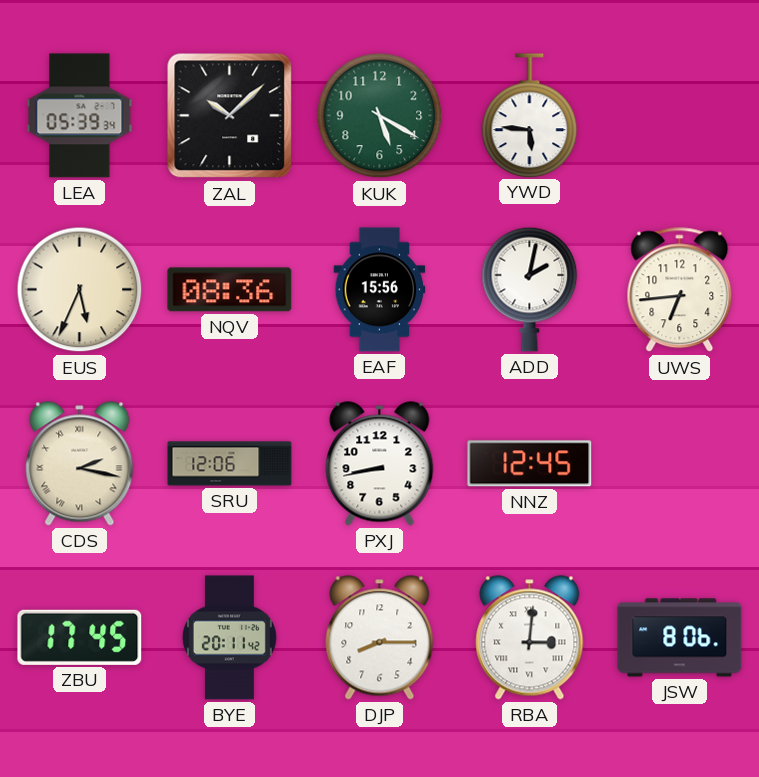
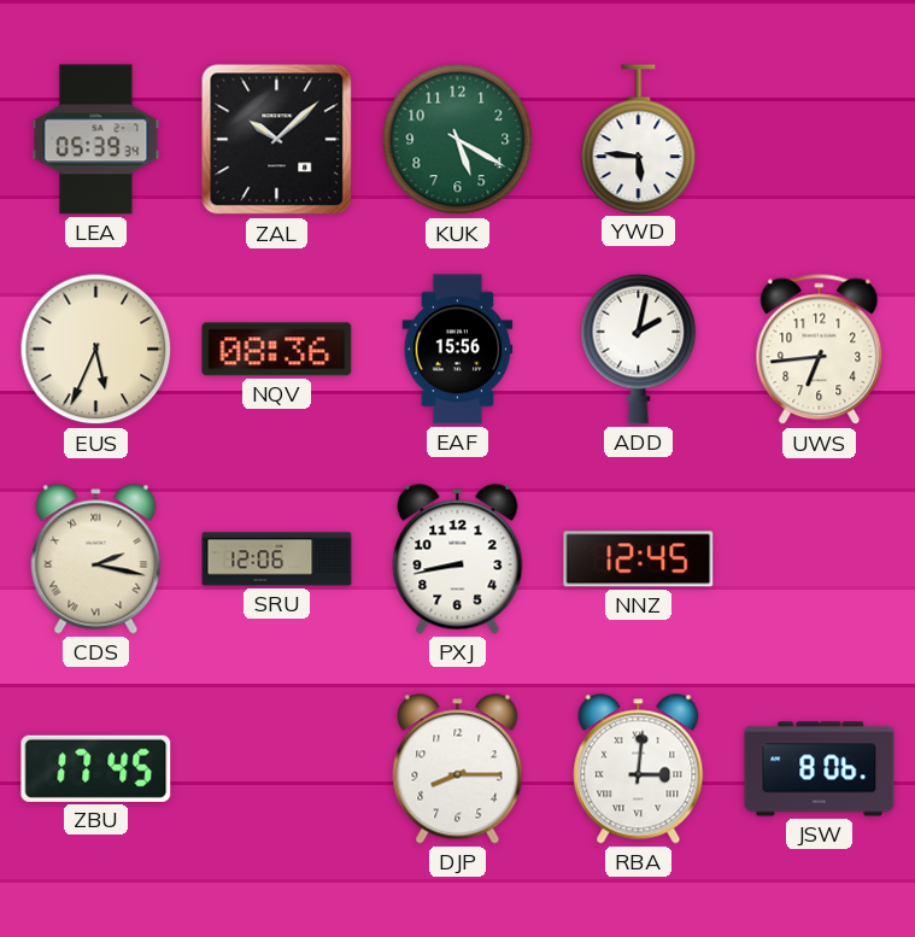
BYE: 20:11 -> none
